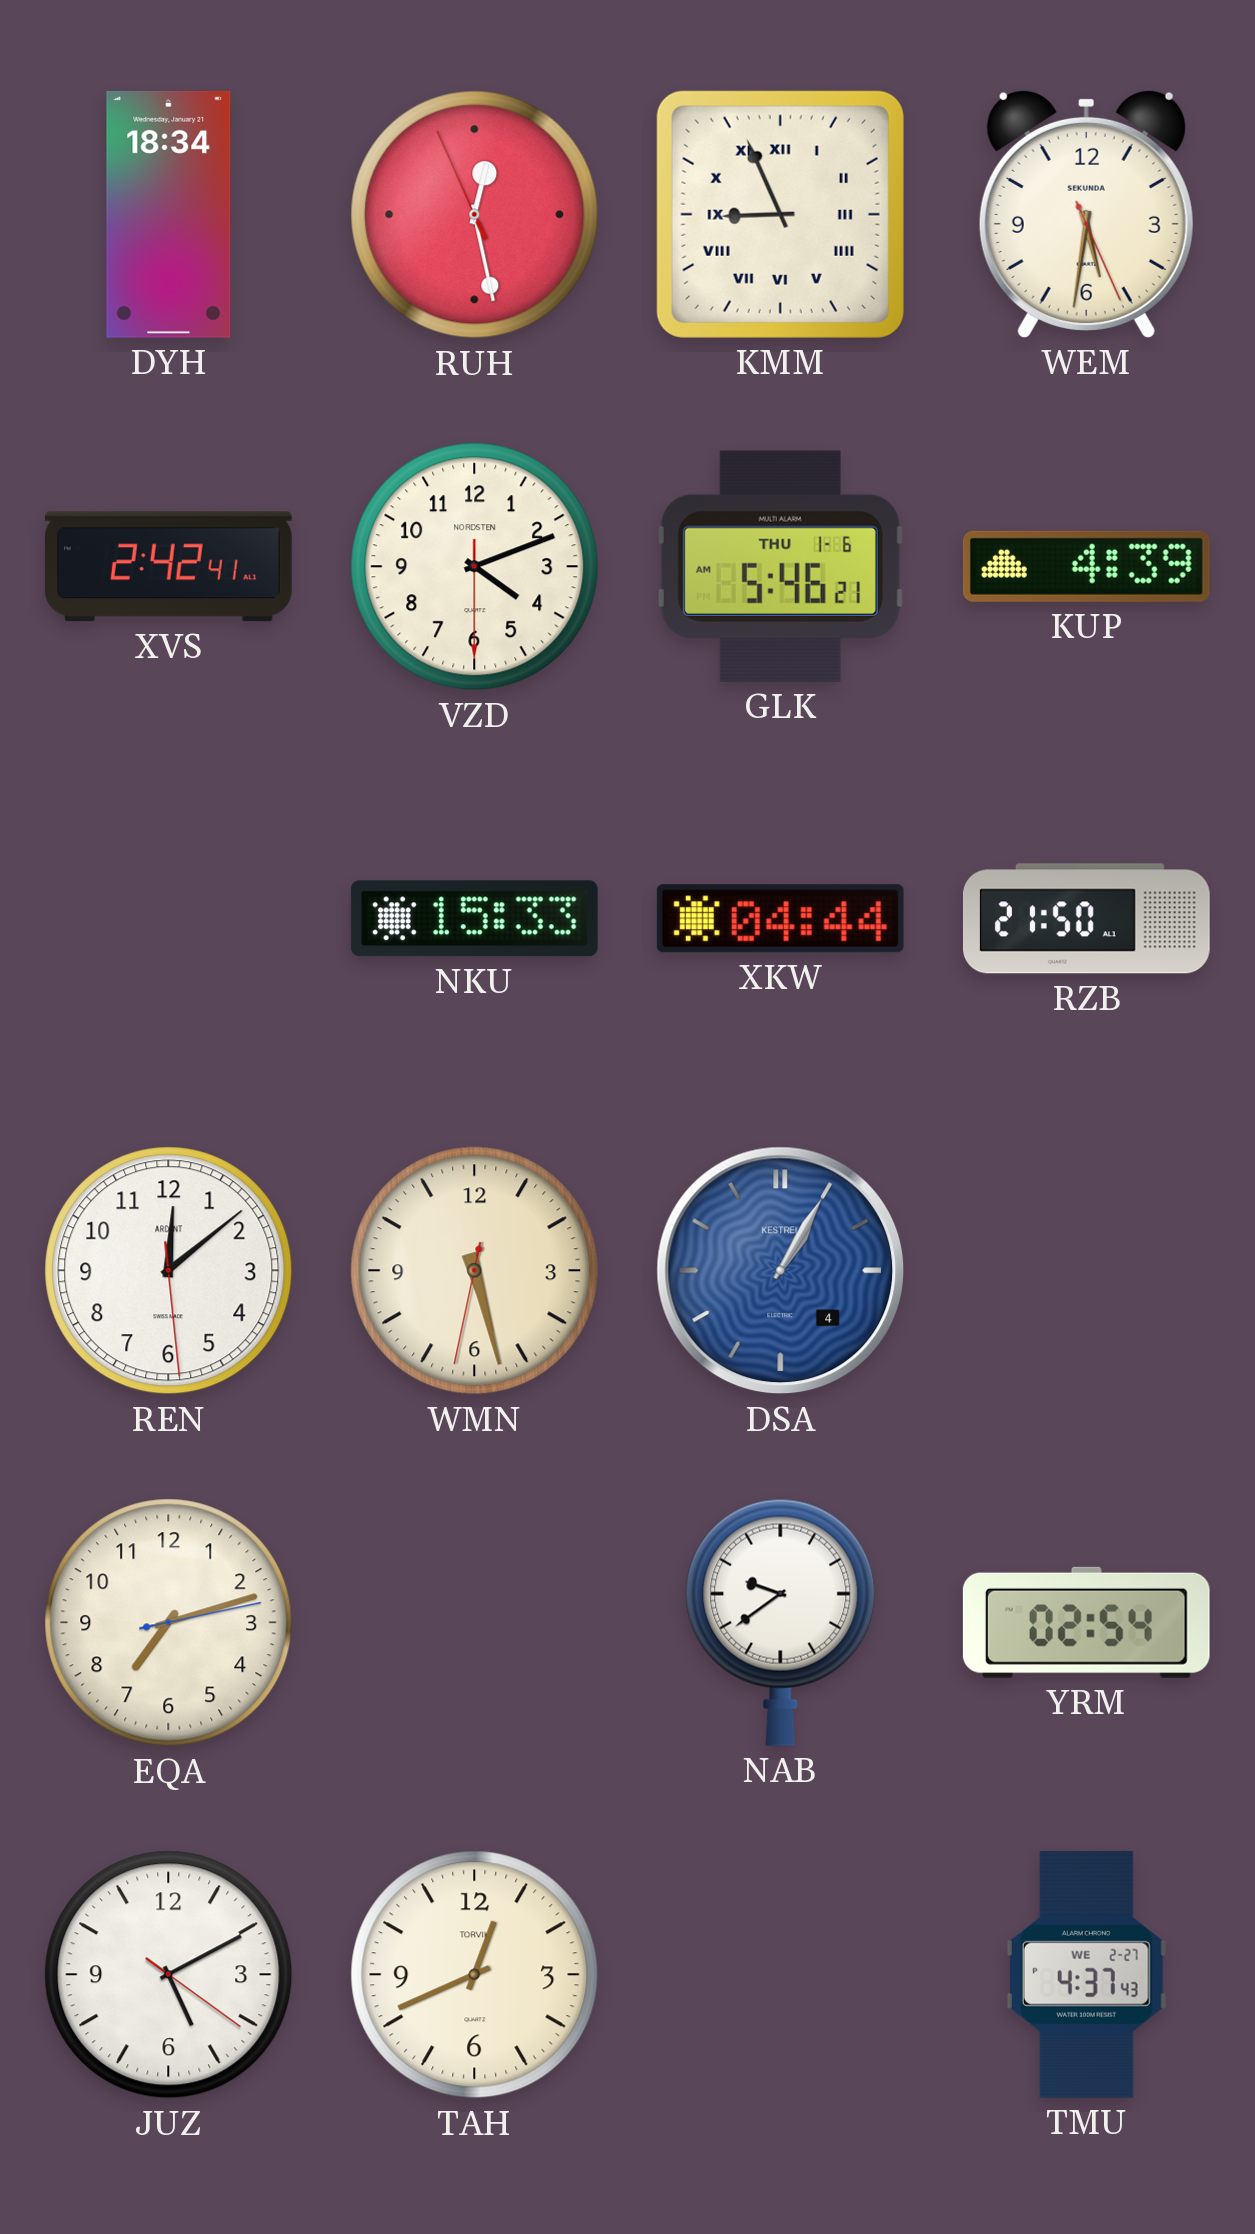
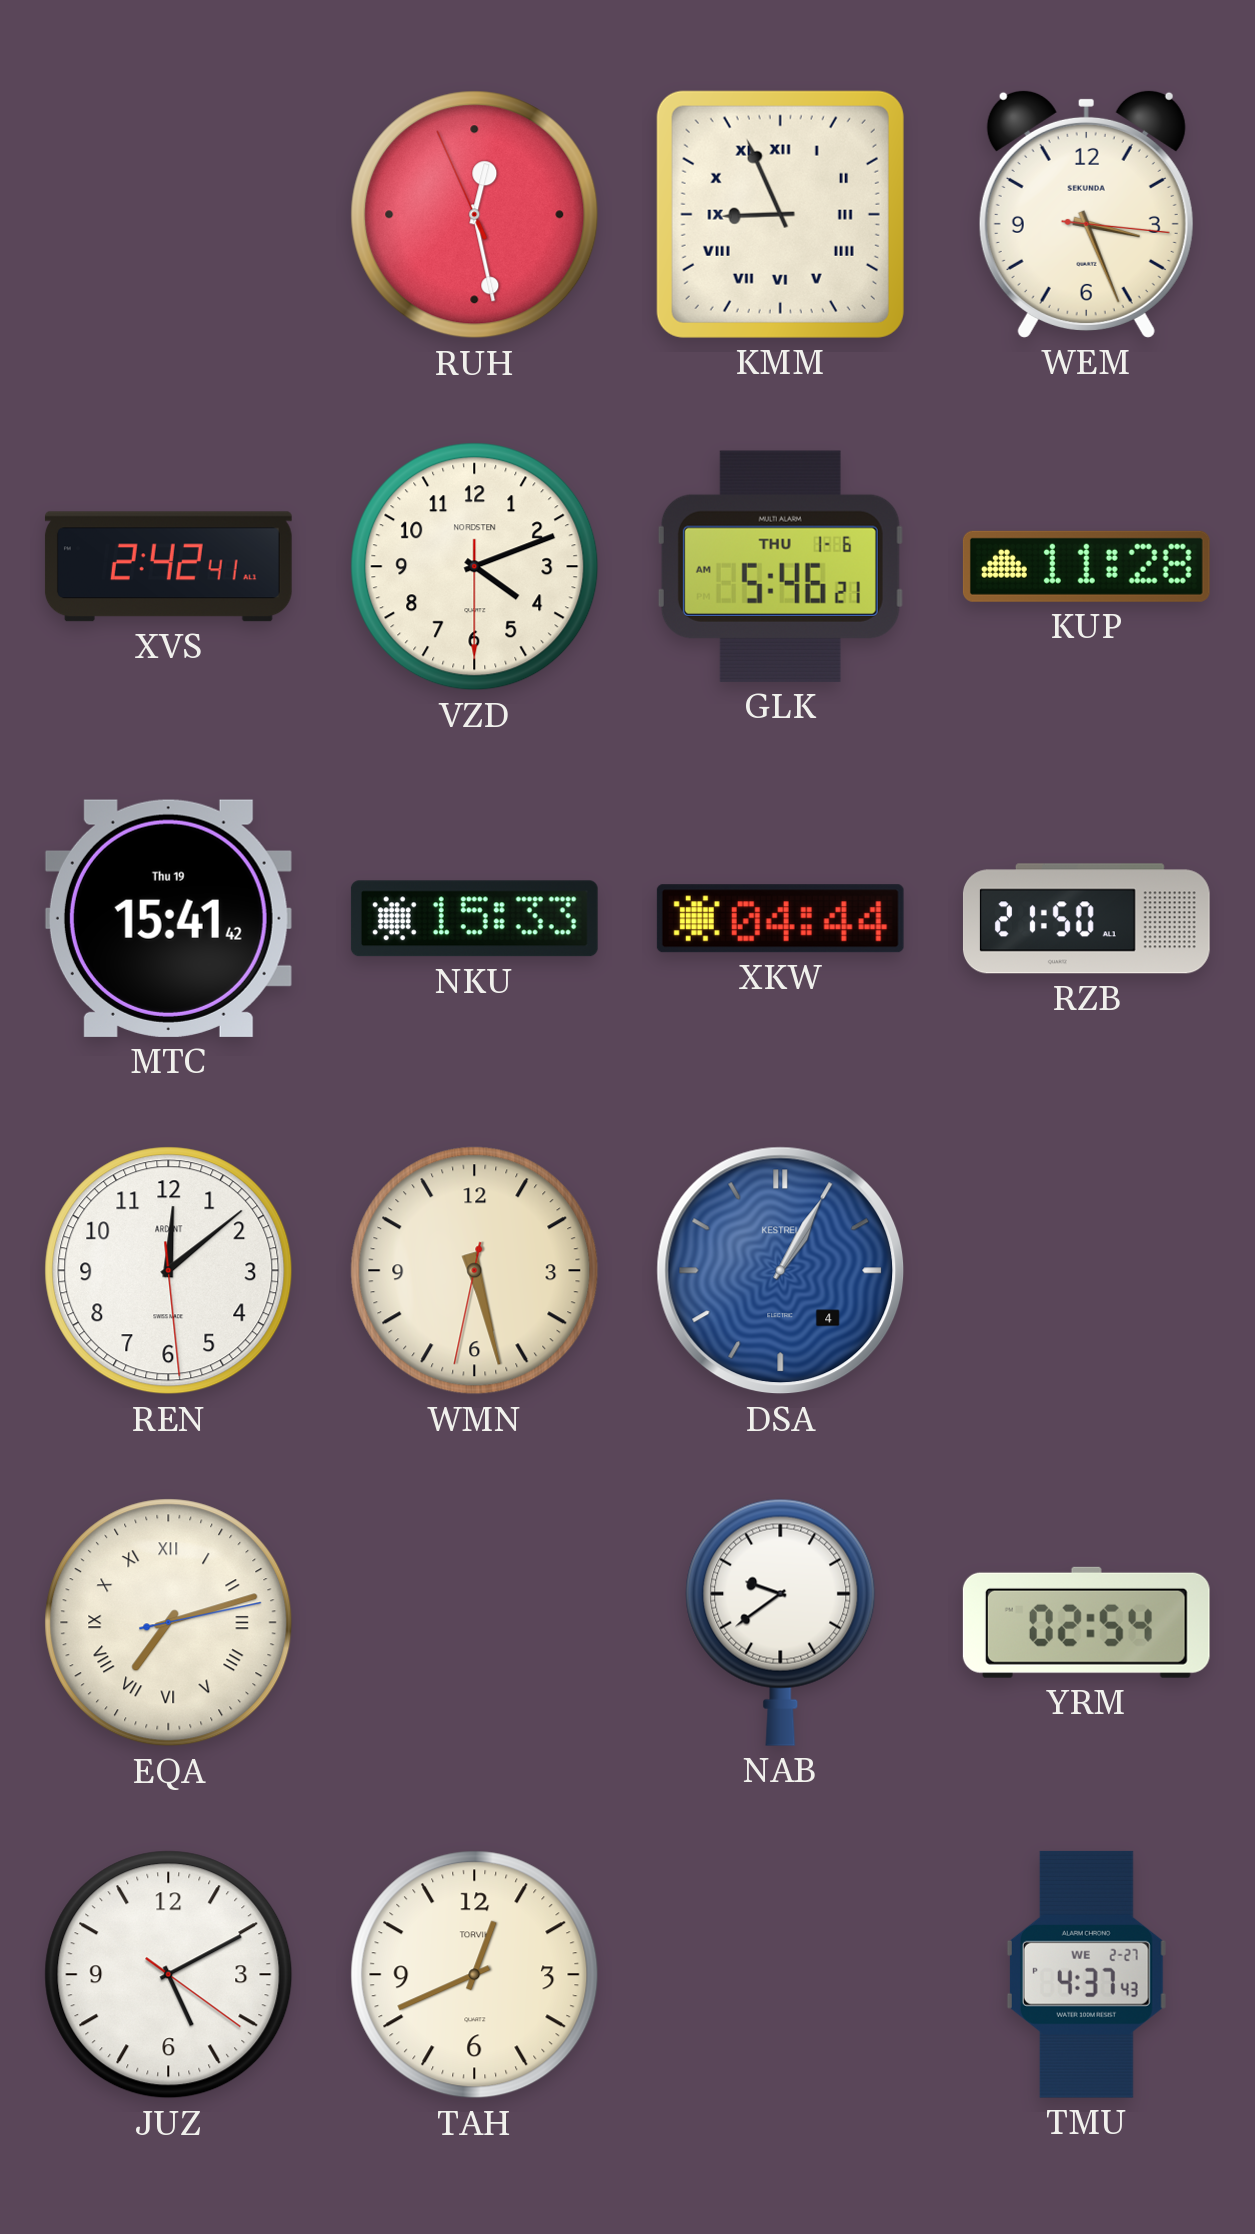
DYH: 18:34 -> none
WEM: 5:31 -> 3:26
KUP: 4:39 -> 11:28
MTC: none -> 15:41
EQA numerals: Arabic -> Roman
